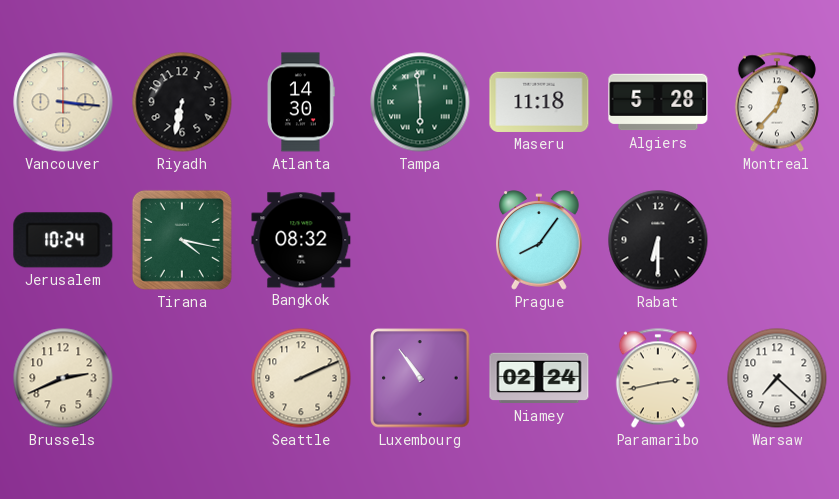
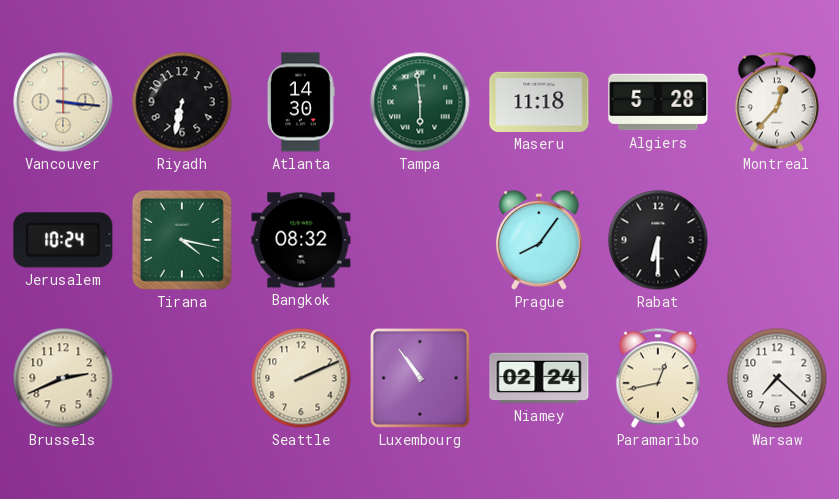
Paramaribo: 2:43 -> 12:43
